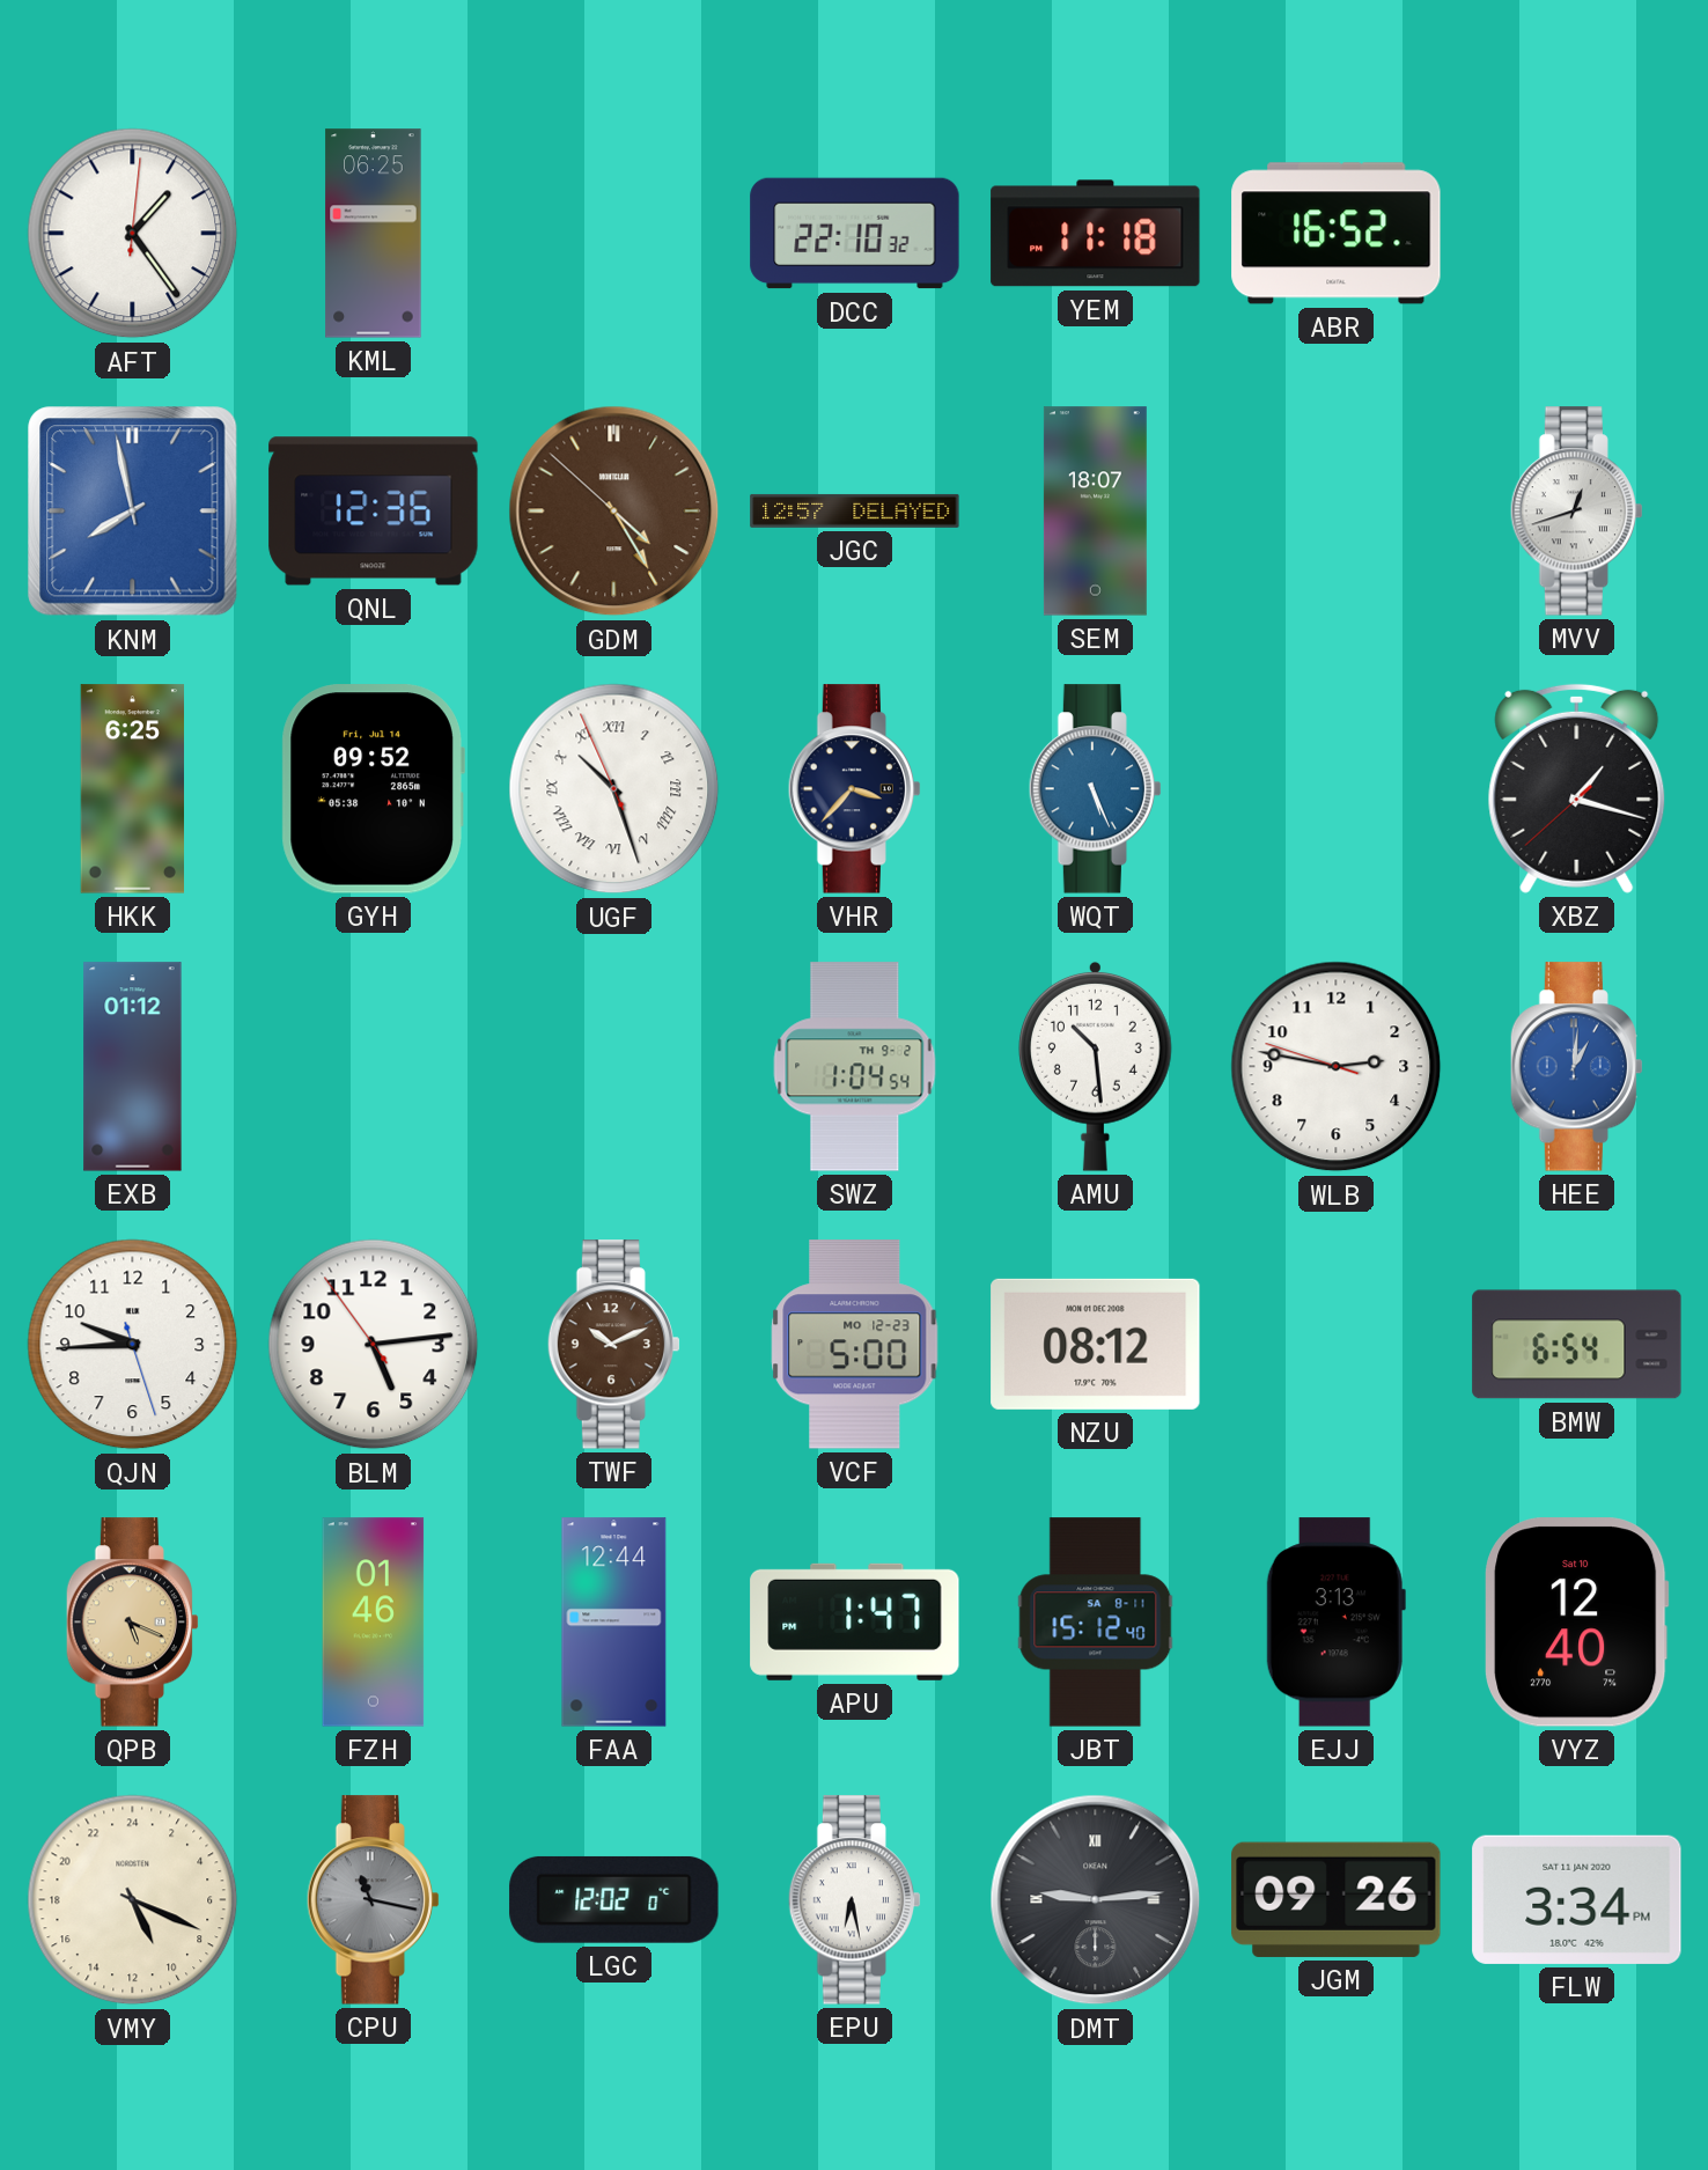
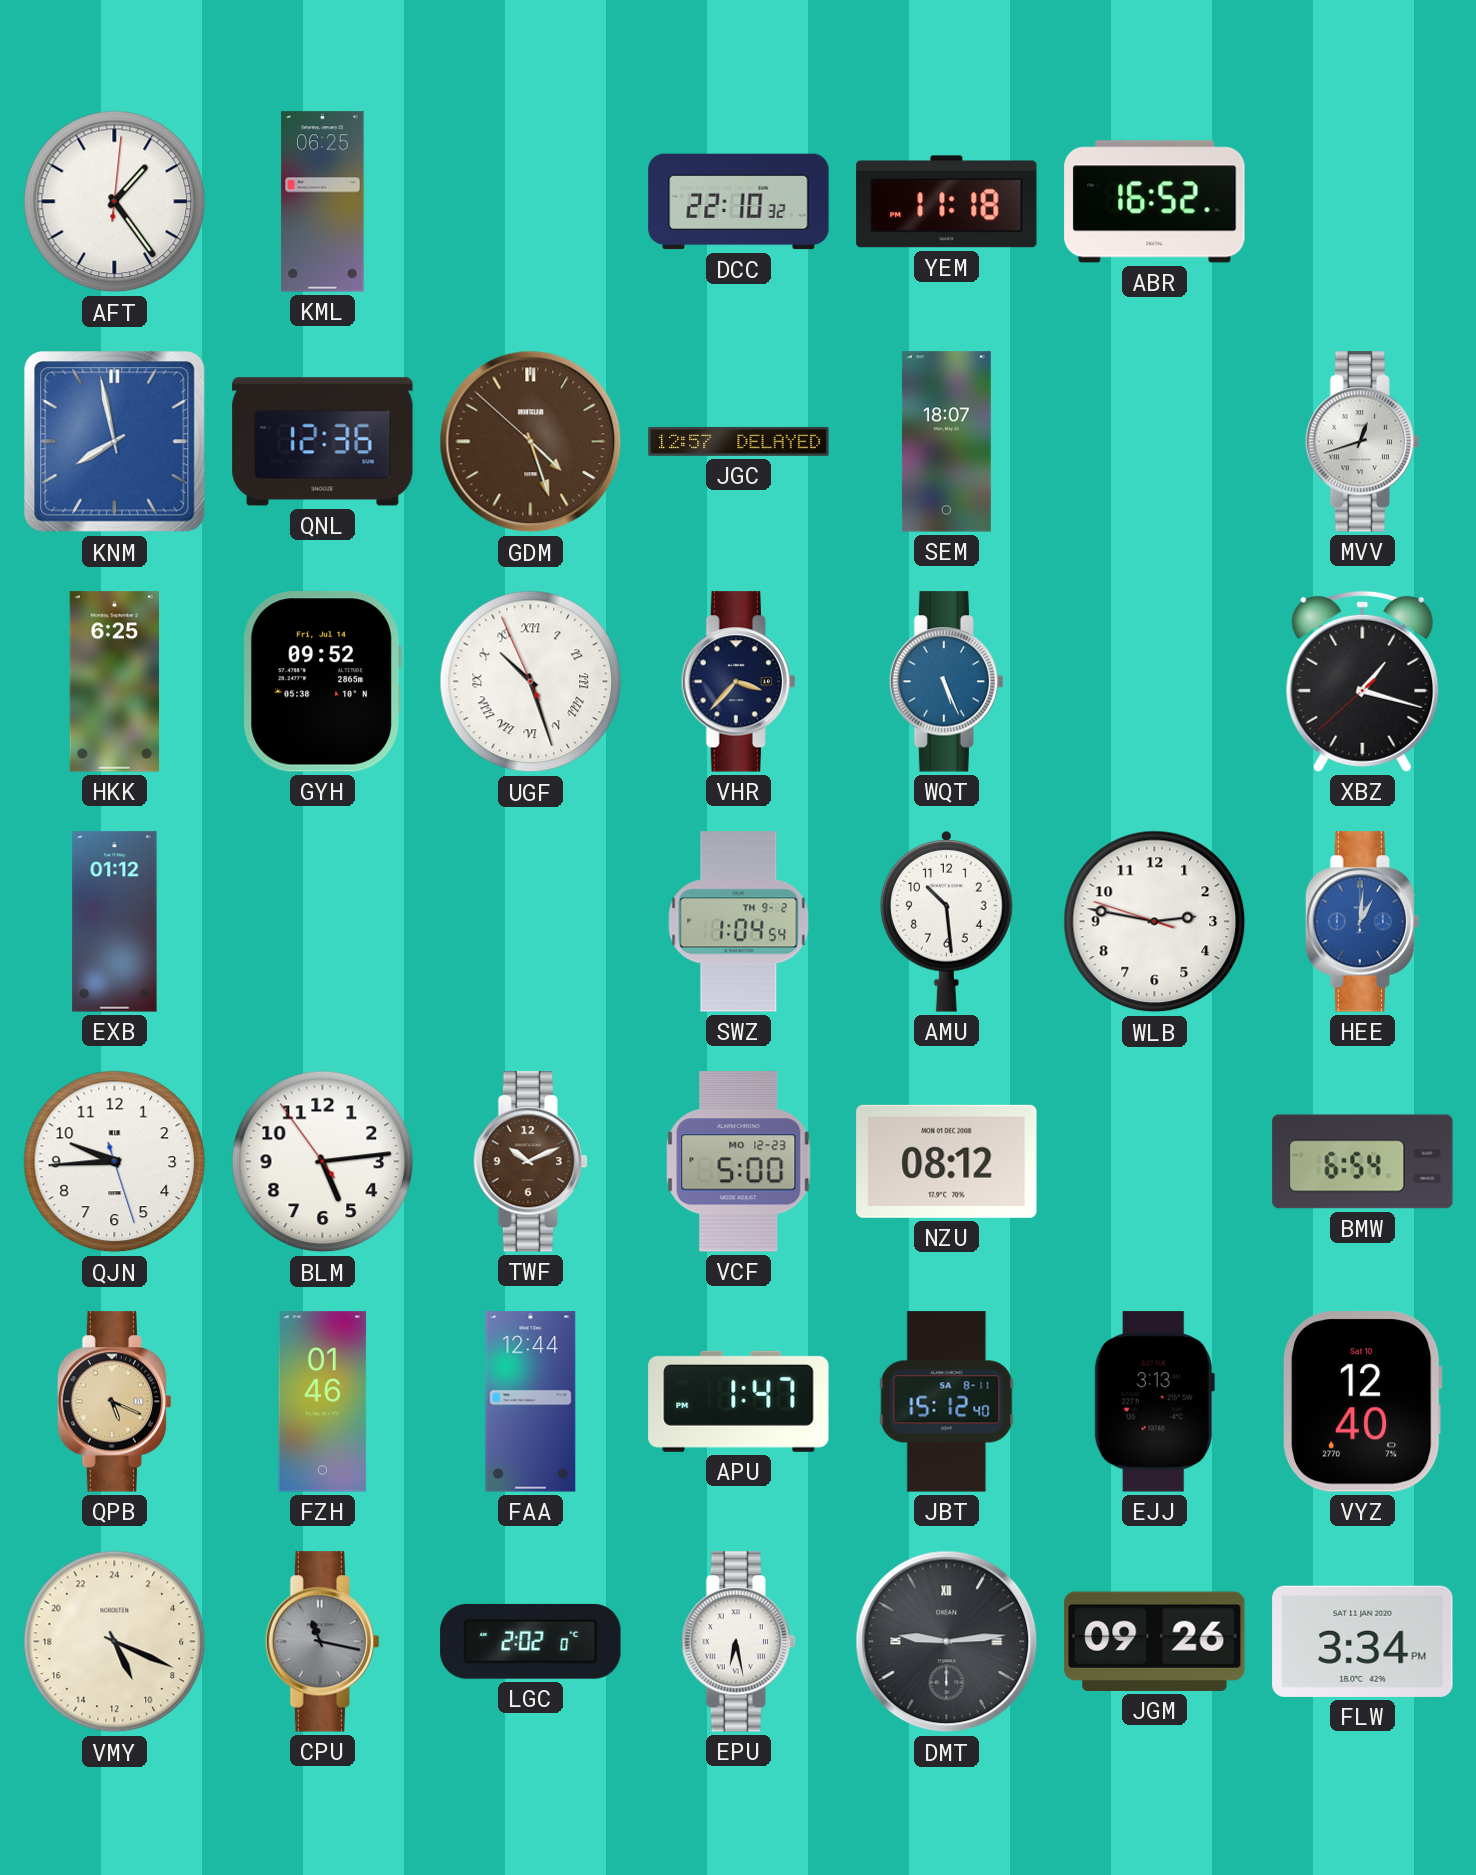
GDM: 4:24 -> 4:26
LGC: 12:02 -> 2:02
